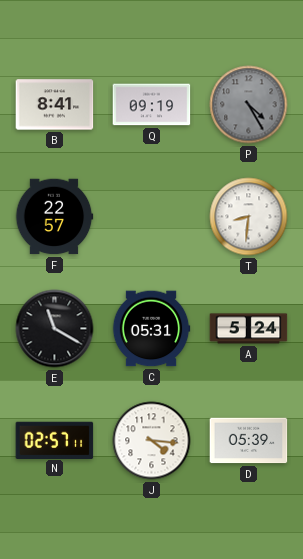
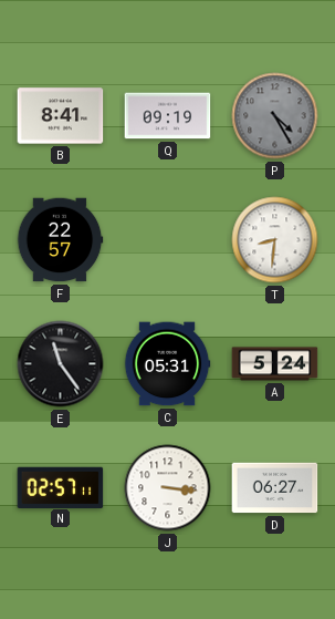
E: 11:20 -> 11:24
J: 4:16 -> 3:16
D: 05:39 -> 06:27
